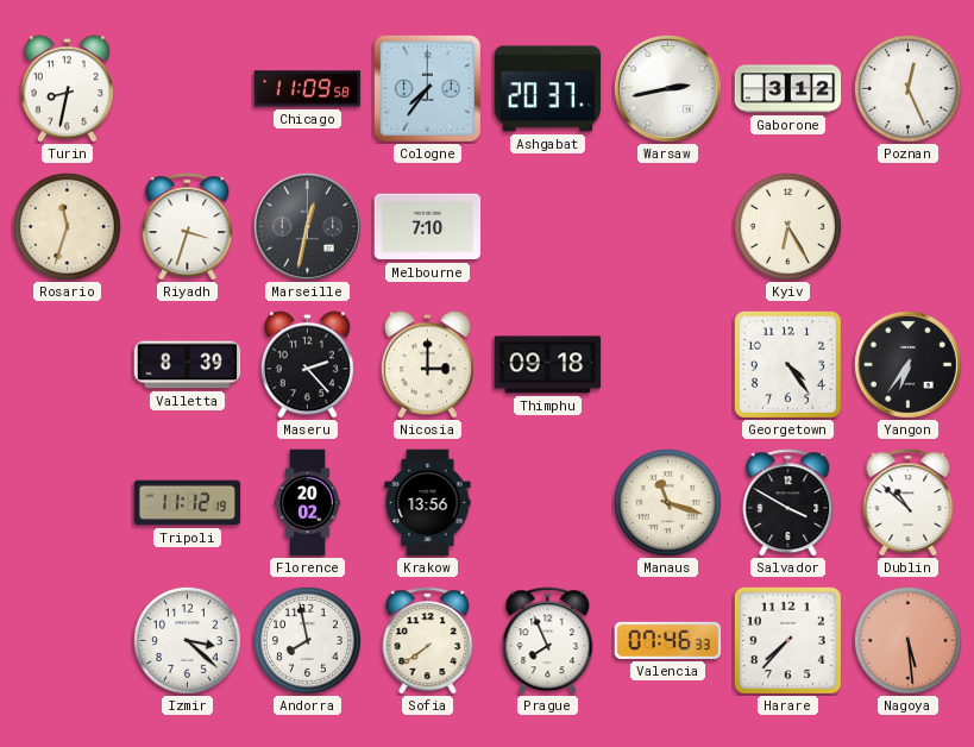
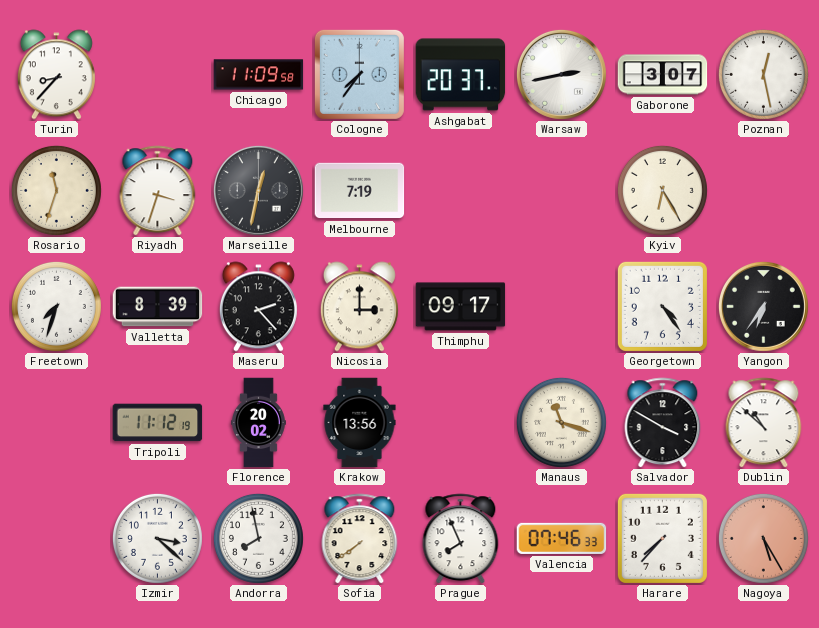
Turin: 8:32 -> 8:37
Gaborone: 3:12 -> 3:07
Poznan: 12:26 -> 12:28
Melbourne: 7:10 -> 7:19
Freetown: none -> 7:33
Thimphu: 09:18 -> 09:17
Nagoya: 5:29 -> 5:25
